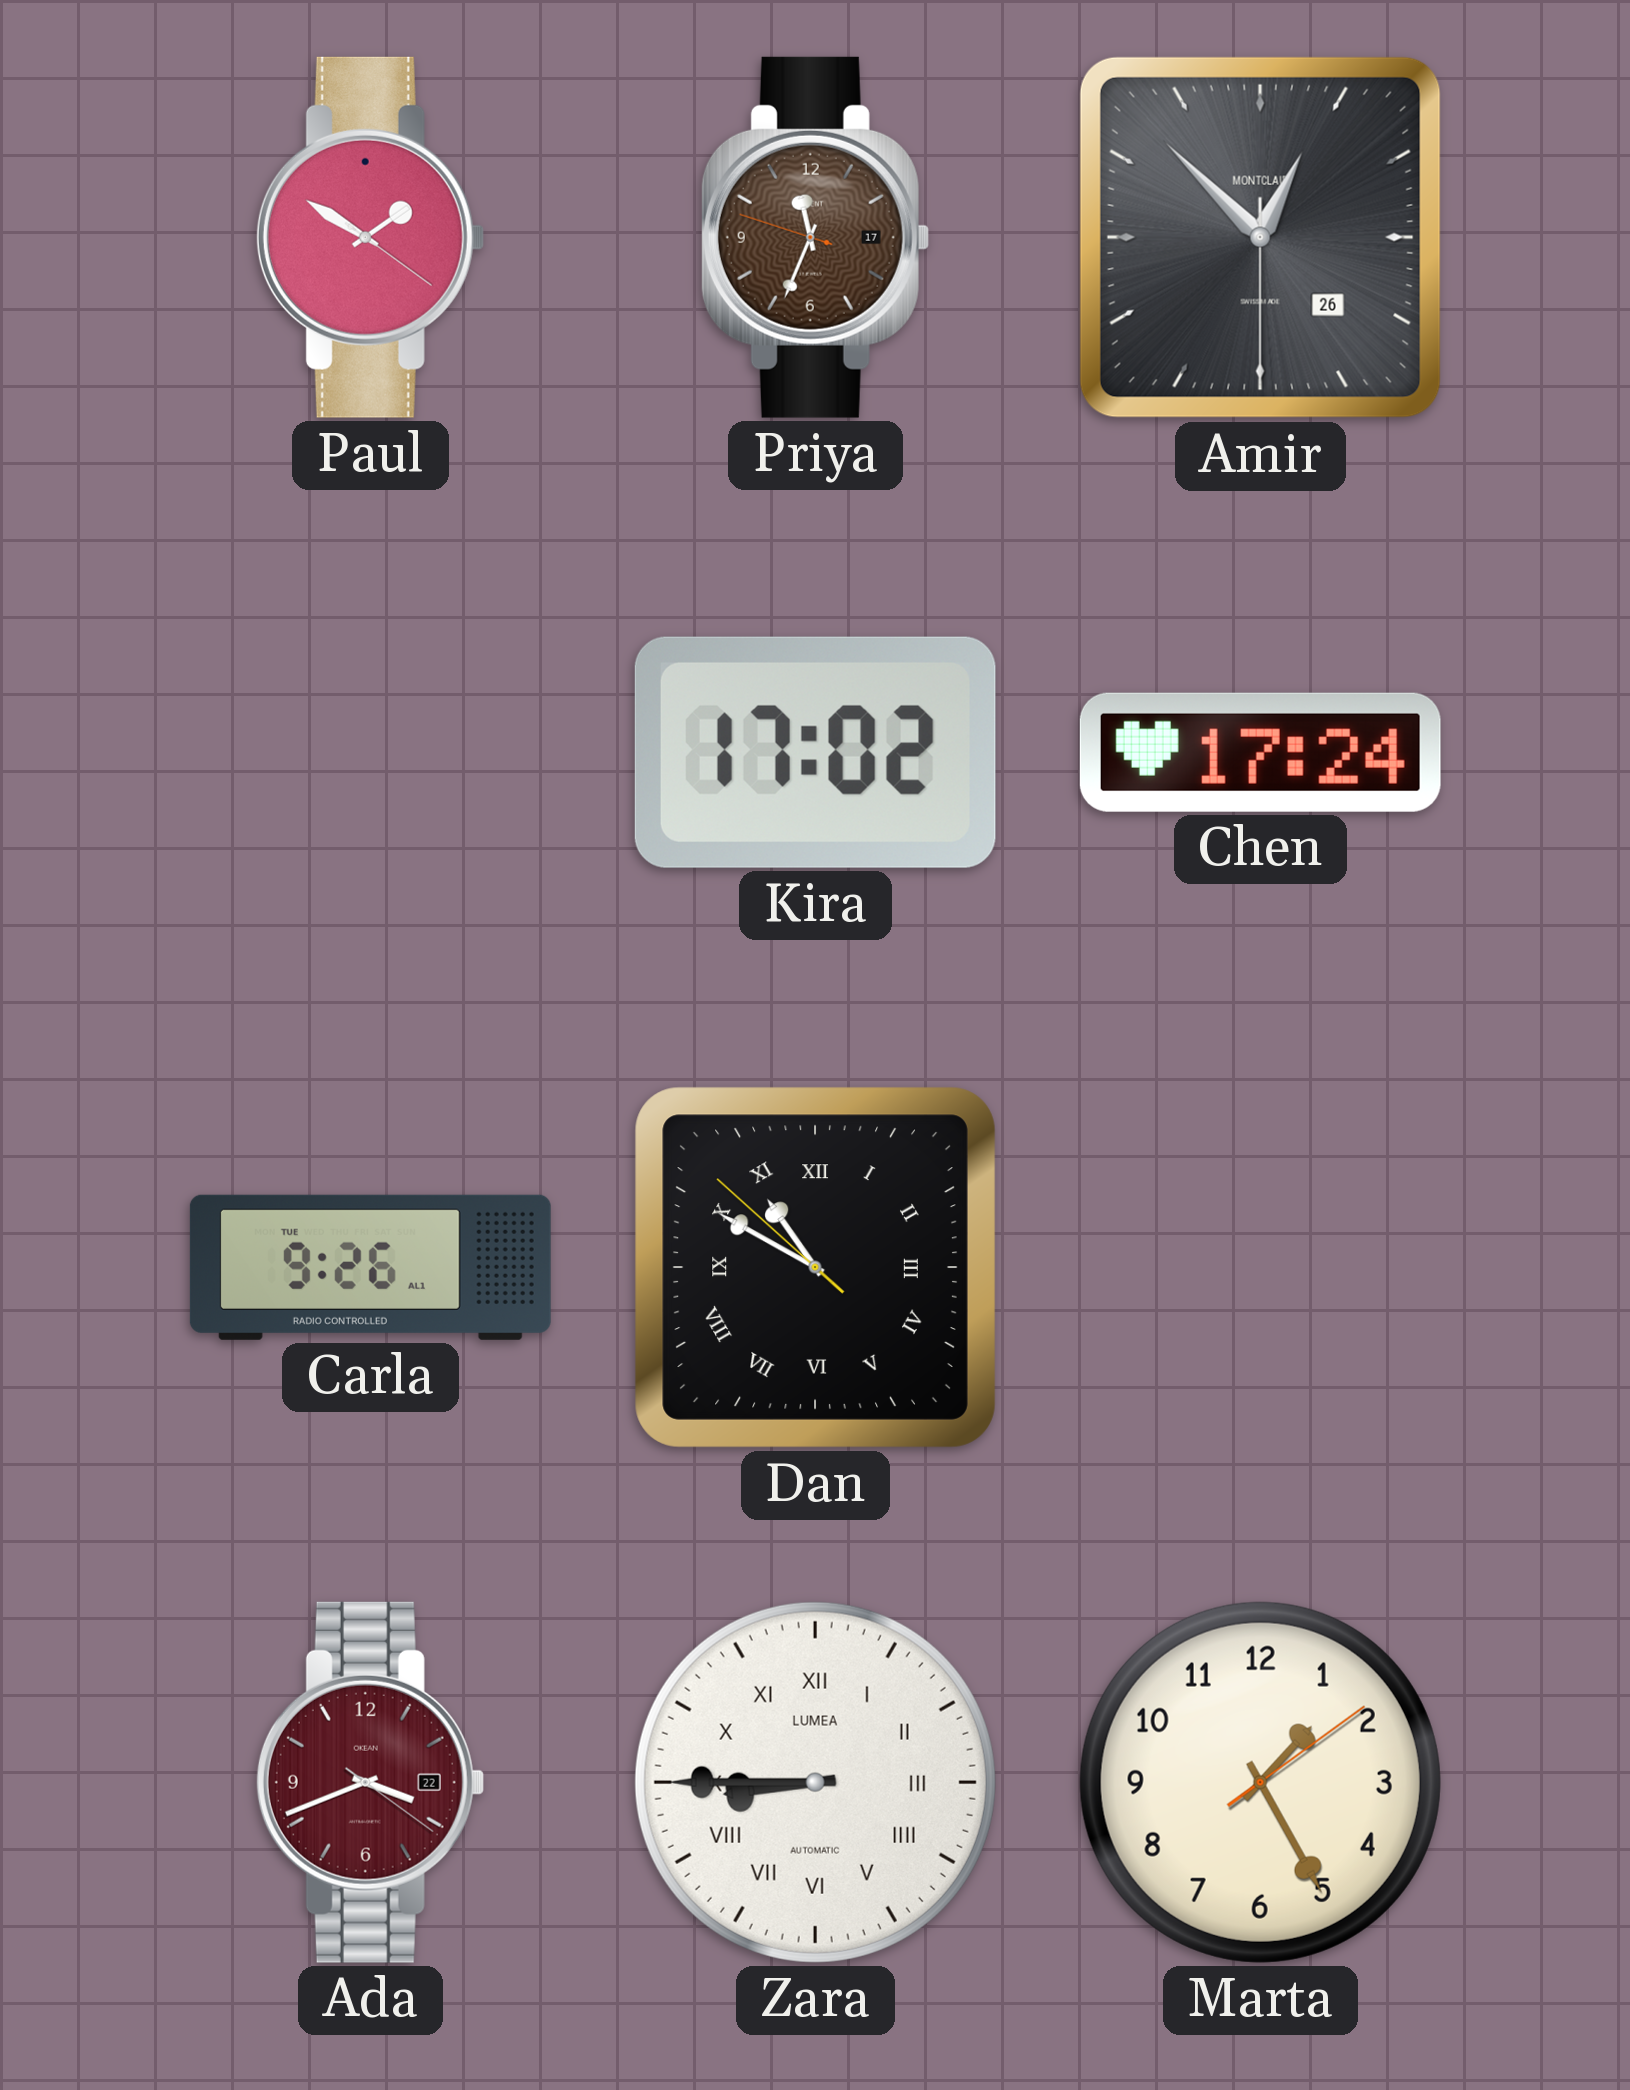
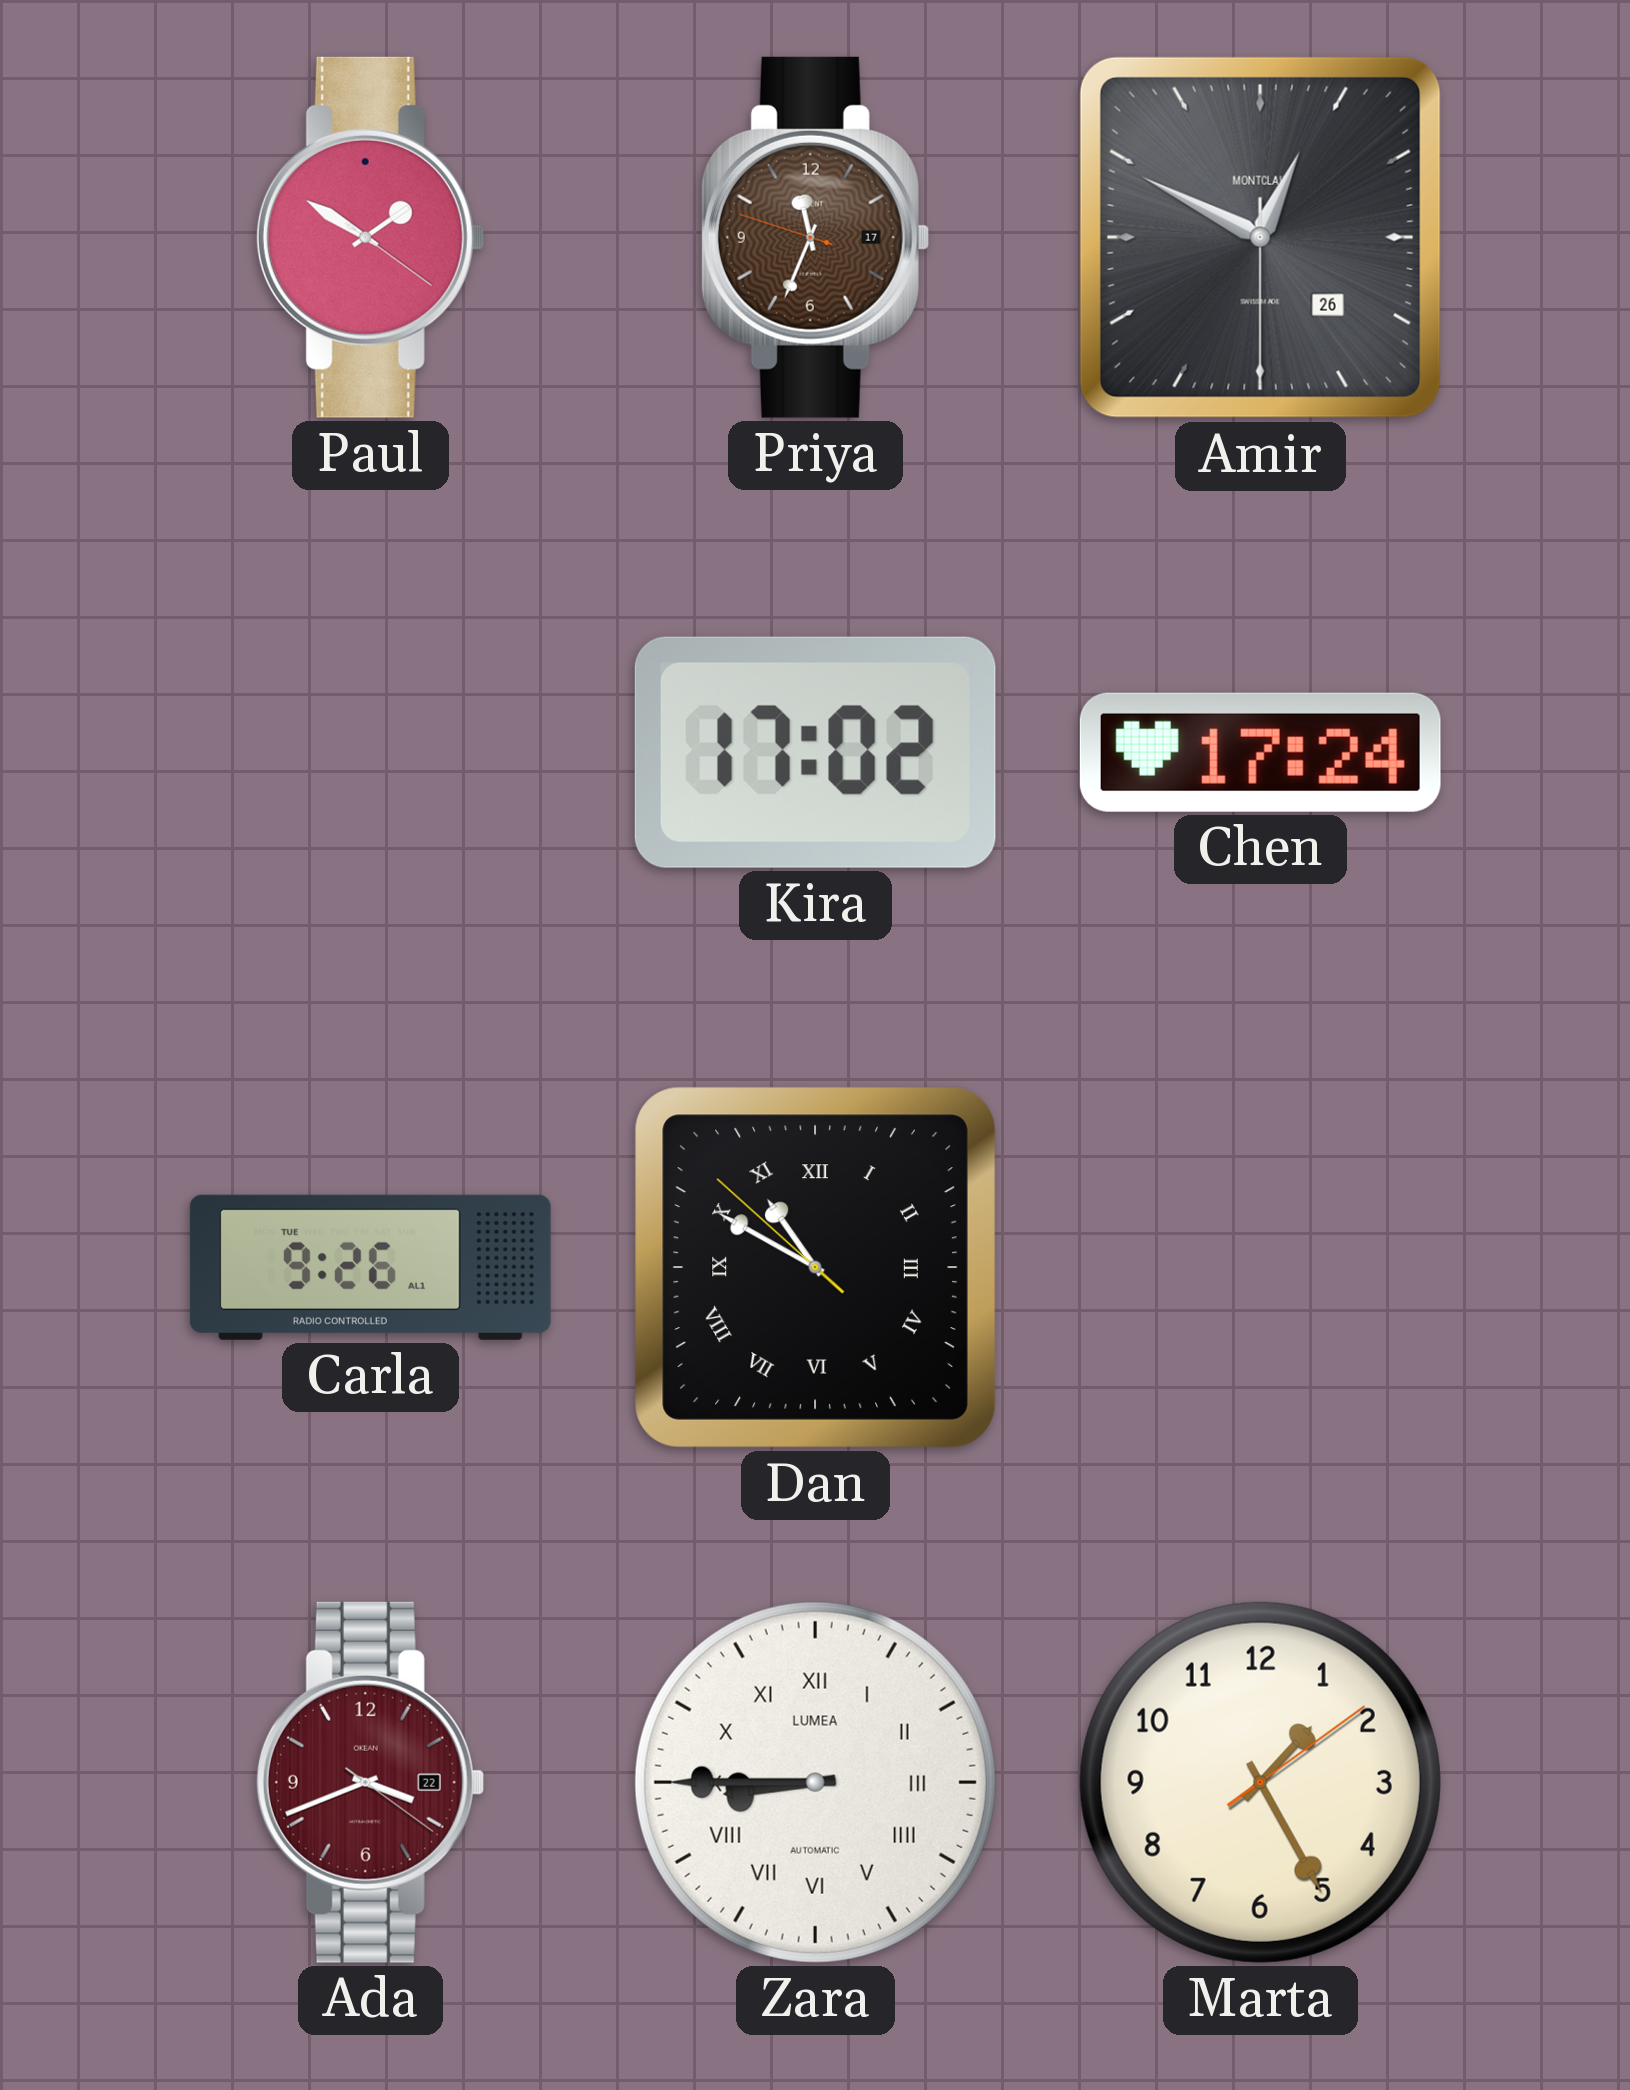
Amir: 12:52 -> 12:49
